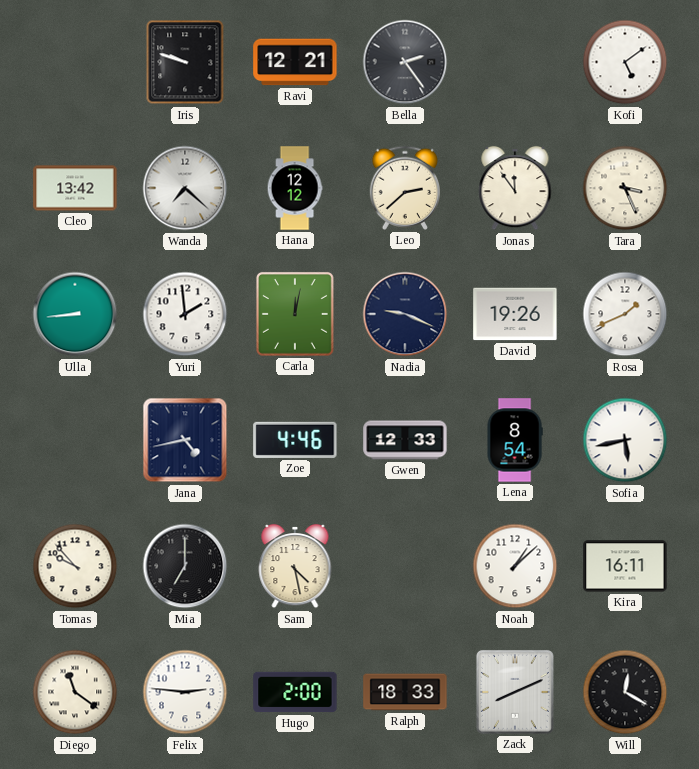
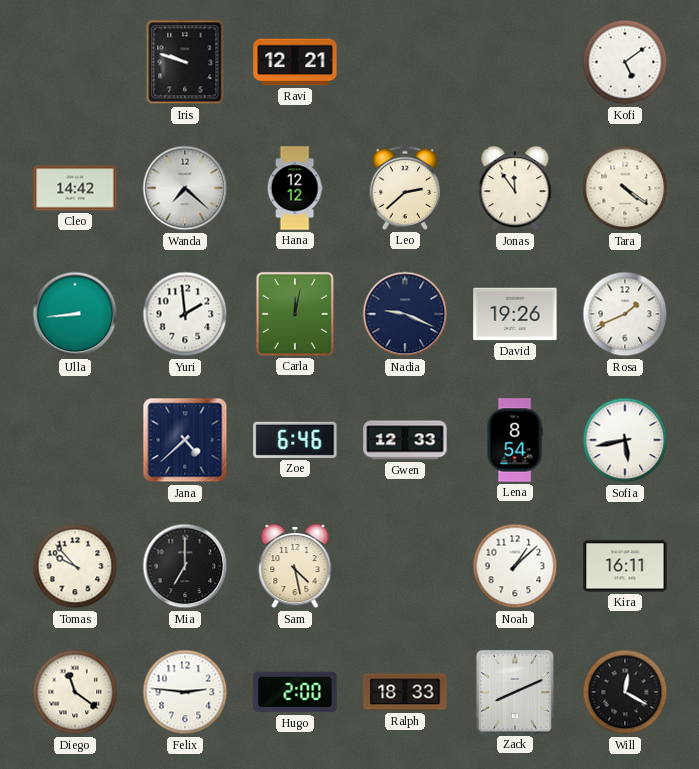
Bella: 2:24 -> none
Cleo: 13:42 -> 14:42
Tara: 3:26 -> 4:21
Jana: 4:43 -> 4:38
Zoe: 4:46 -> 6:46
